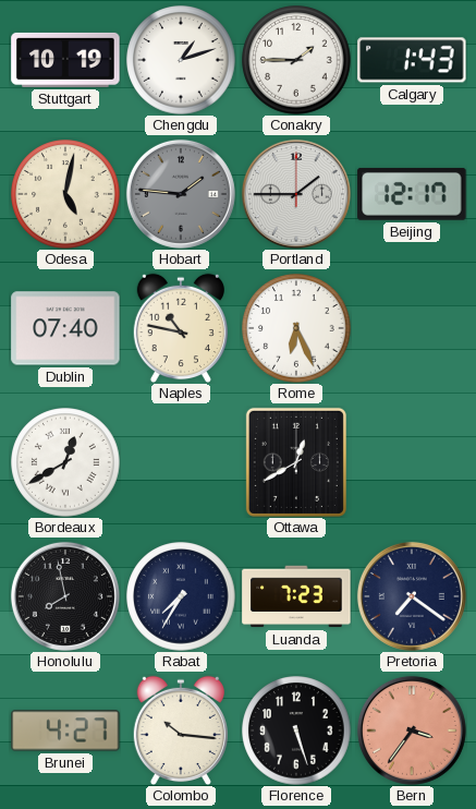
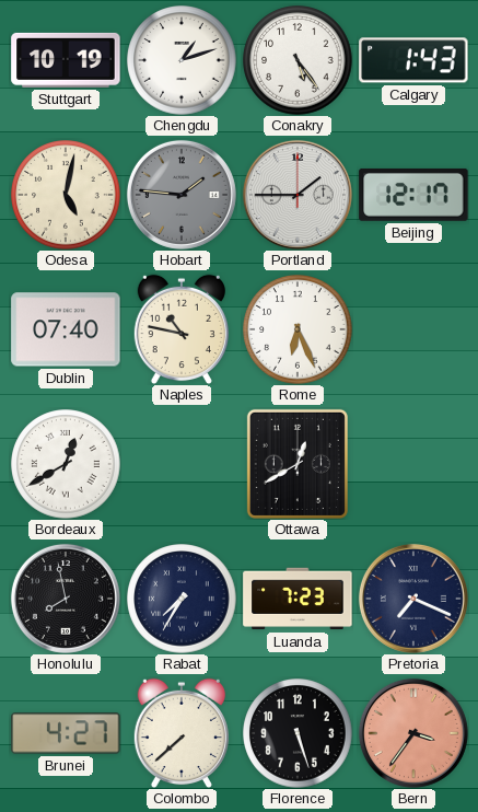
Conakry: 1:45 -> 5:24
Pretoria: 7:21 -> 7:19
Colombo: 10:16 -> 7:38
